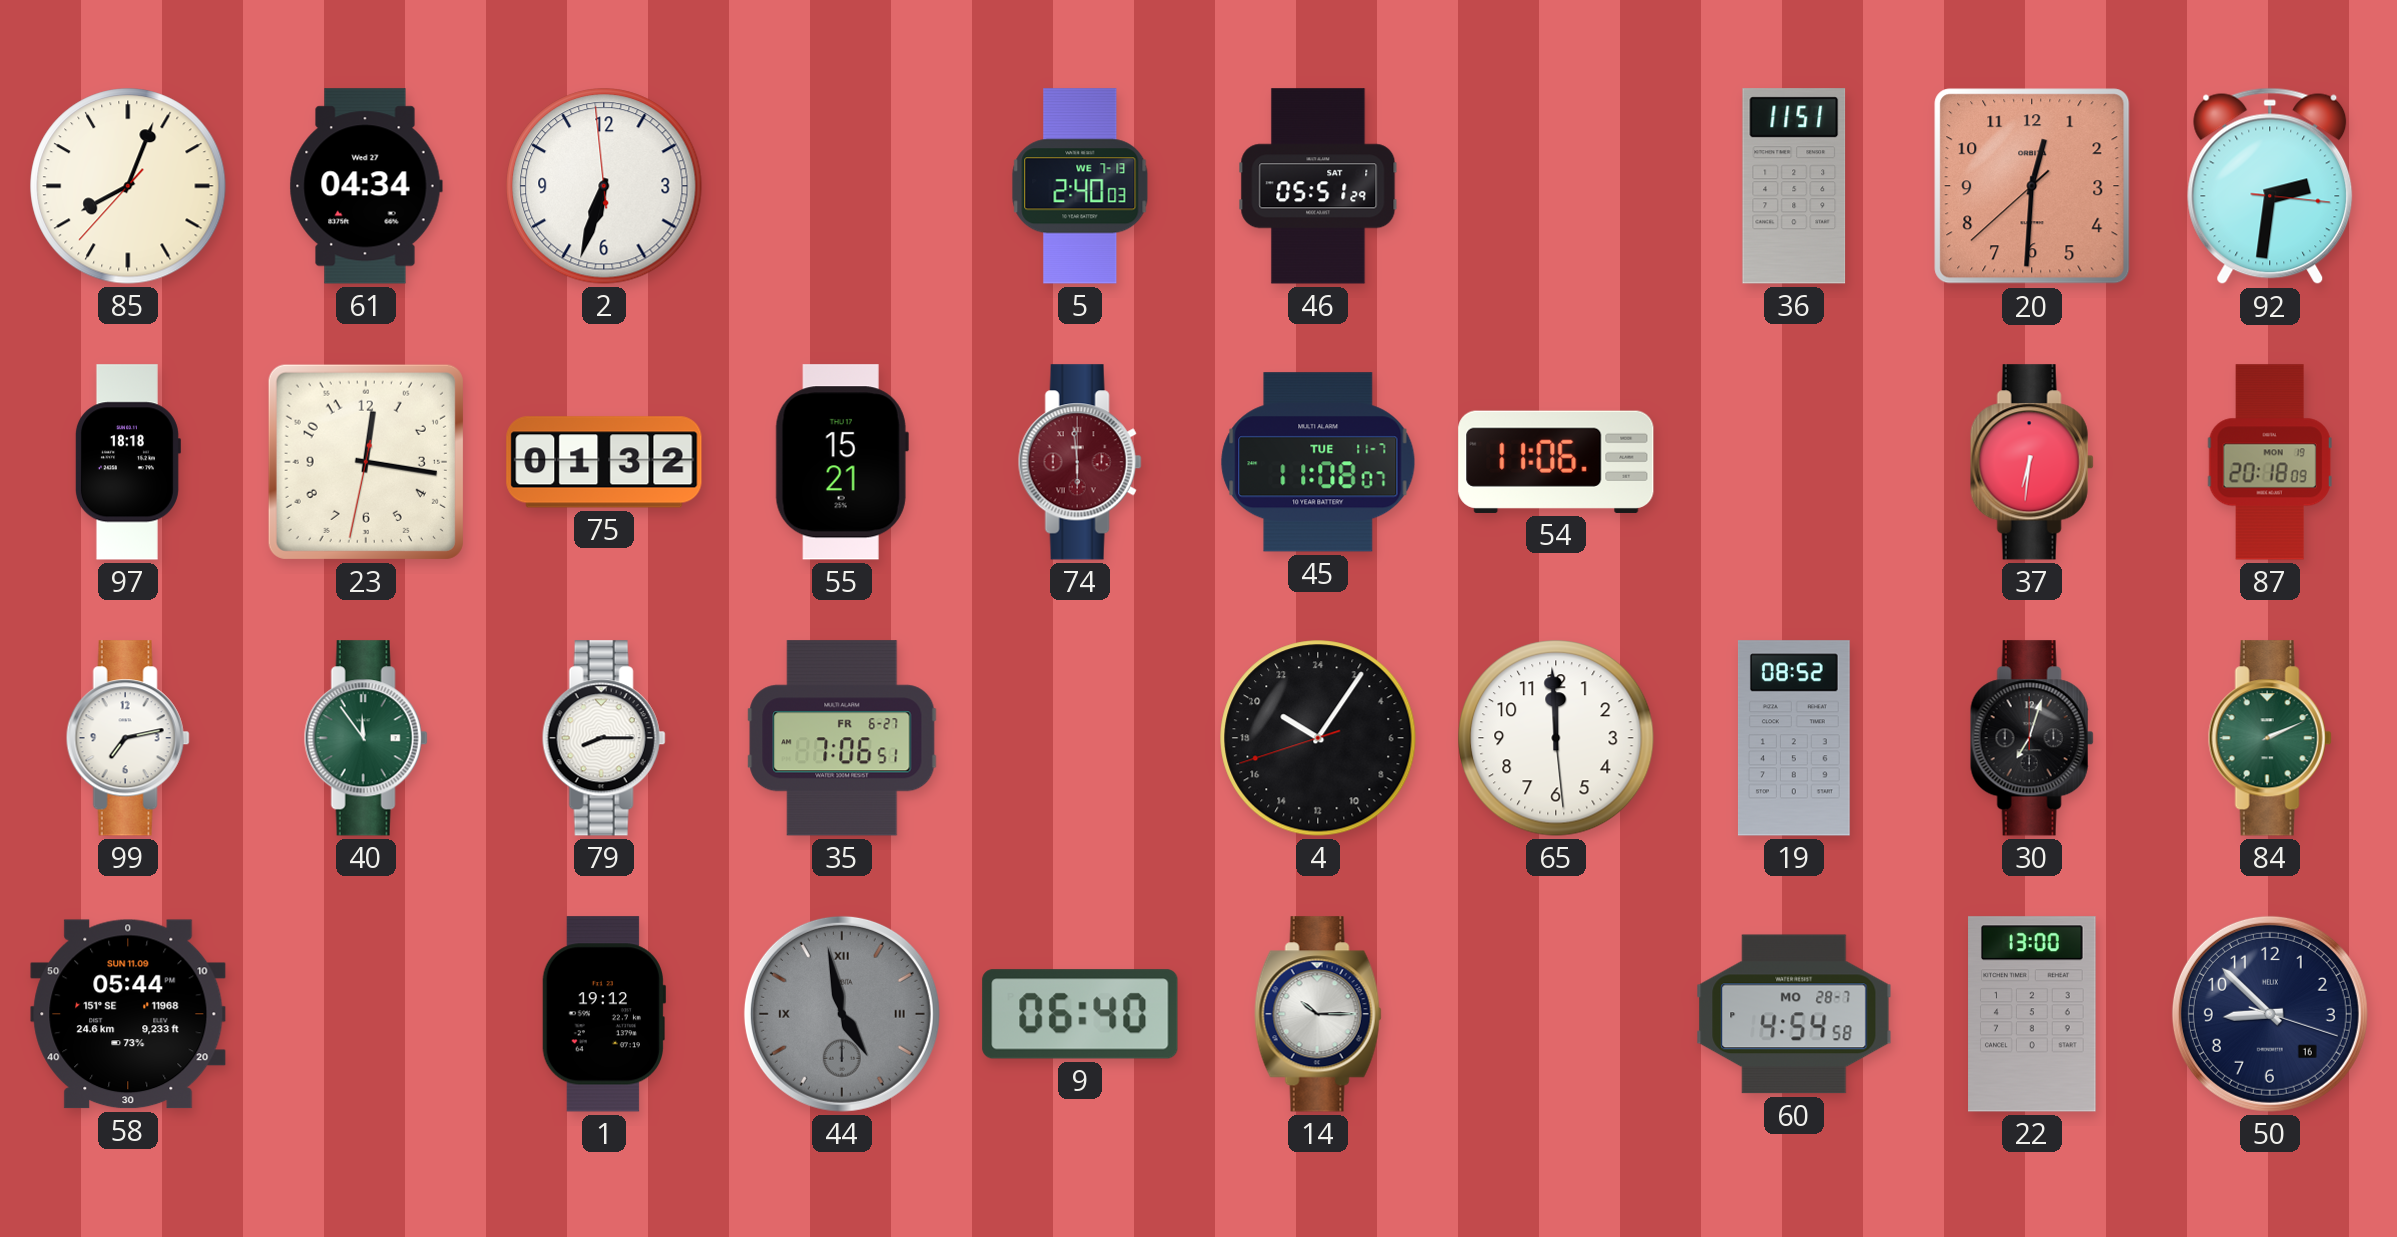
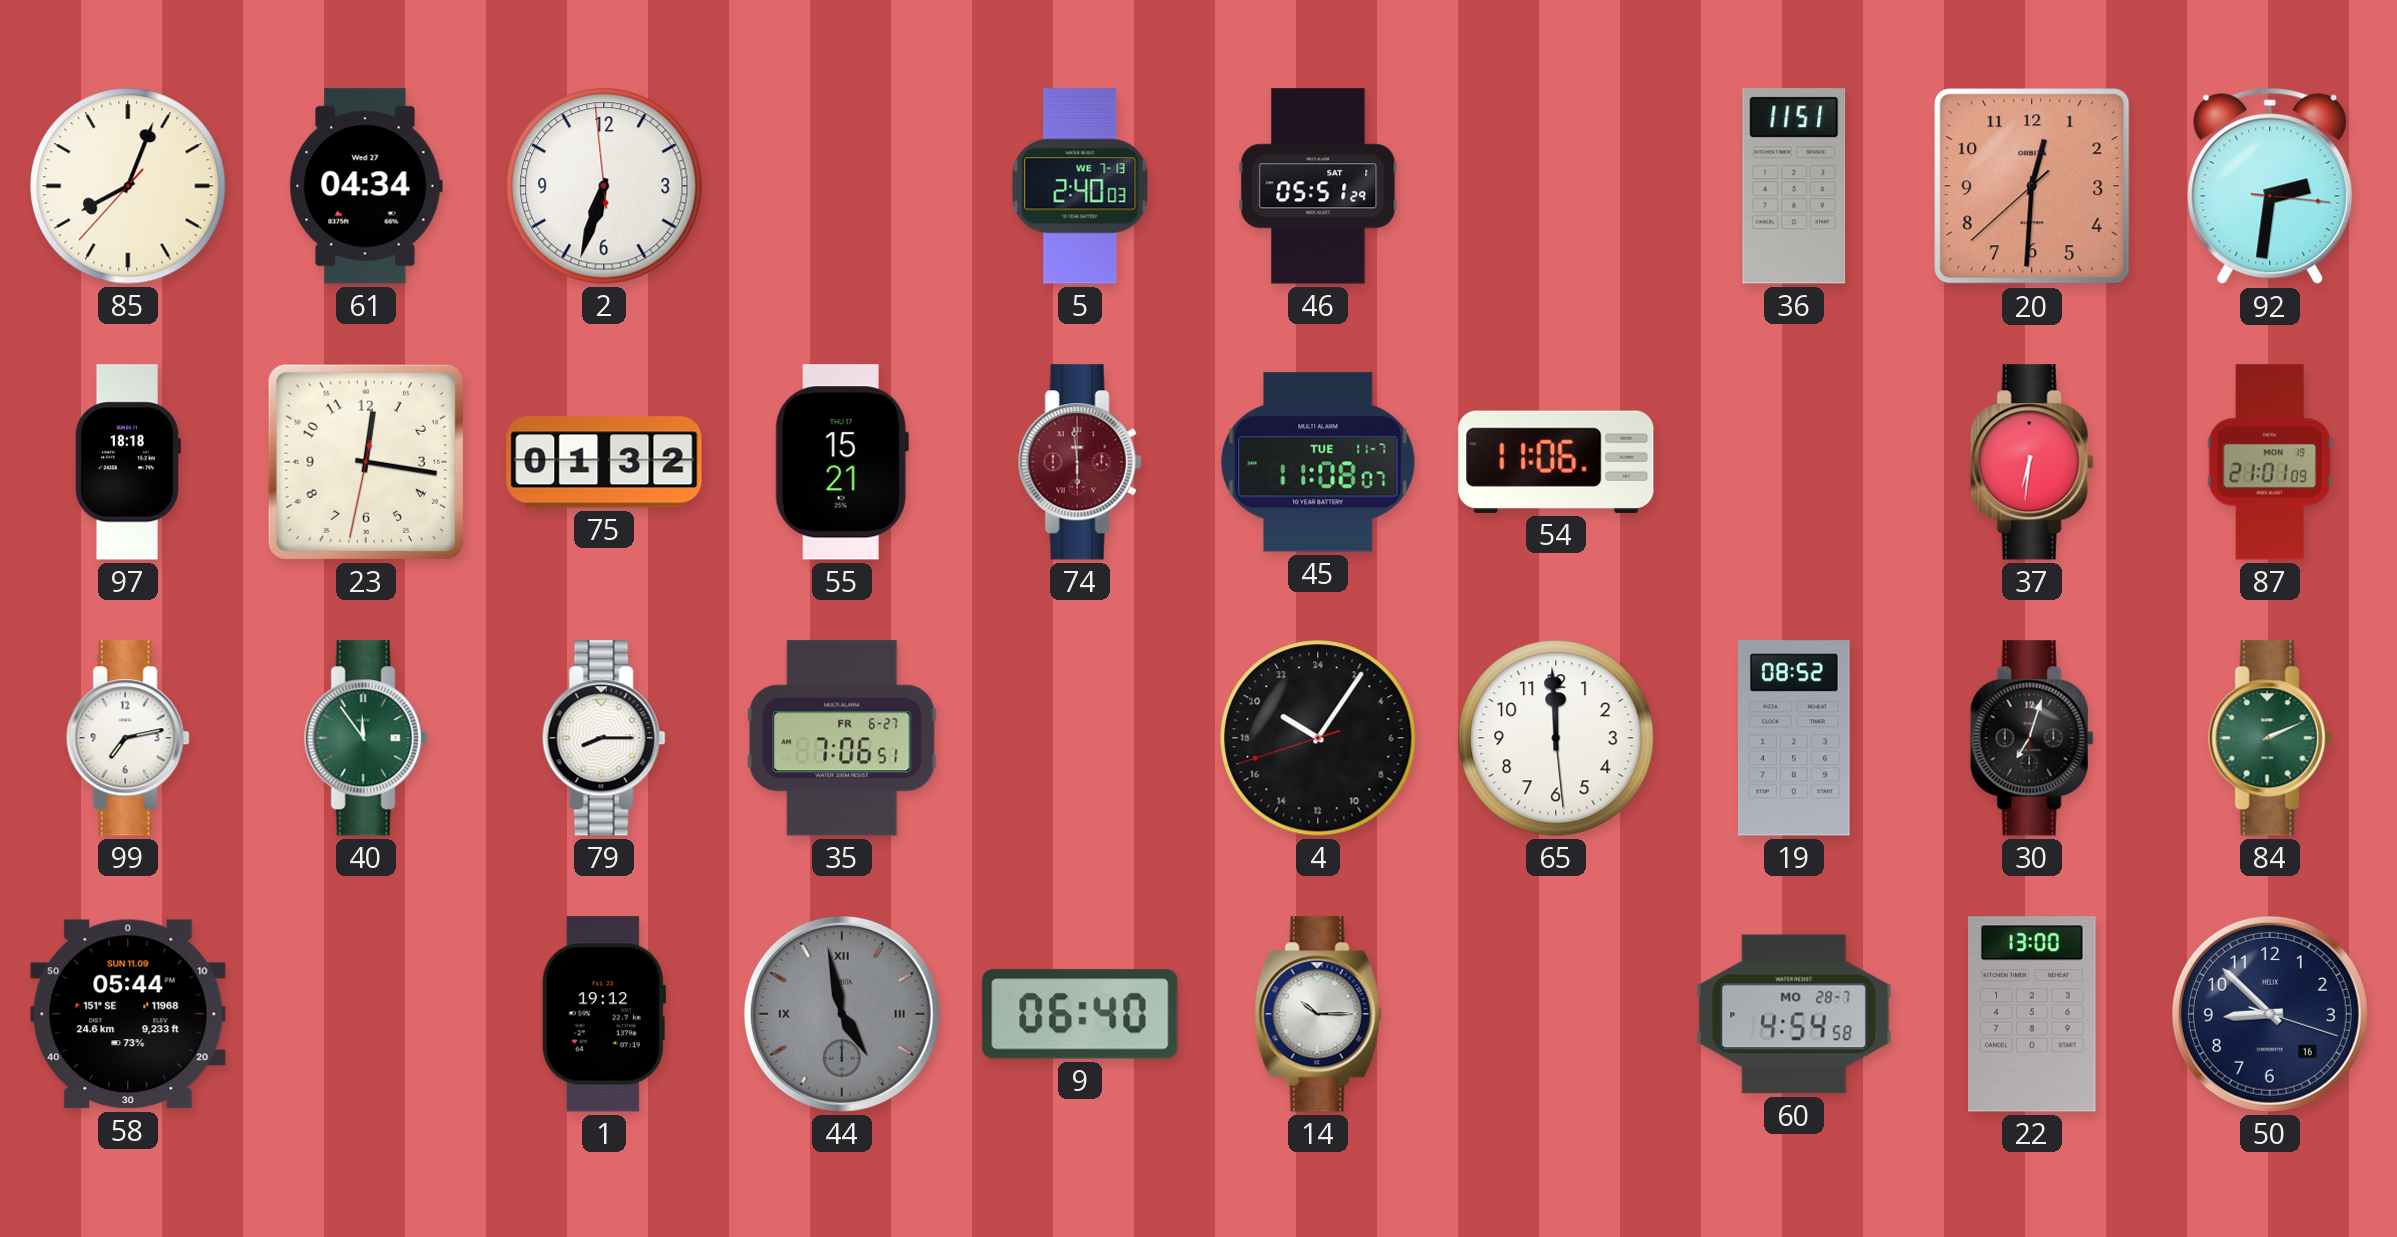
87: 20:18 -> 21:01
